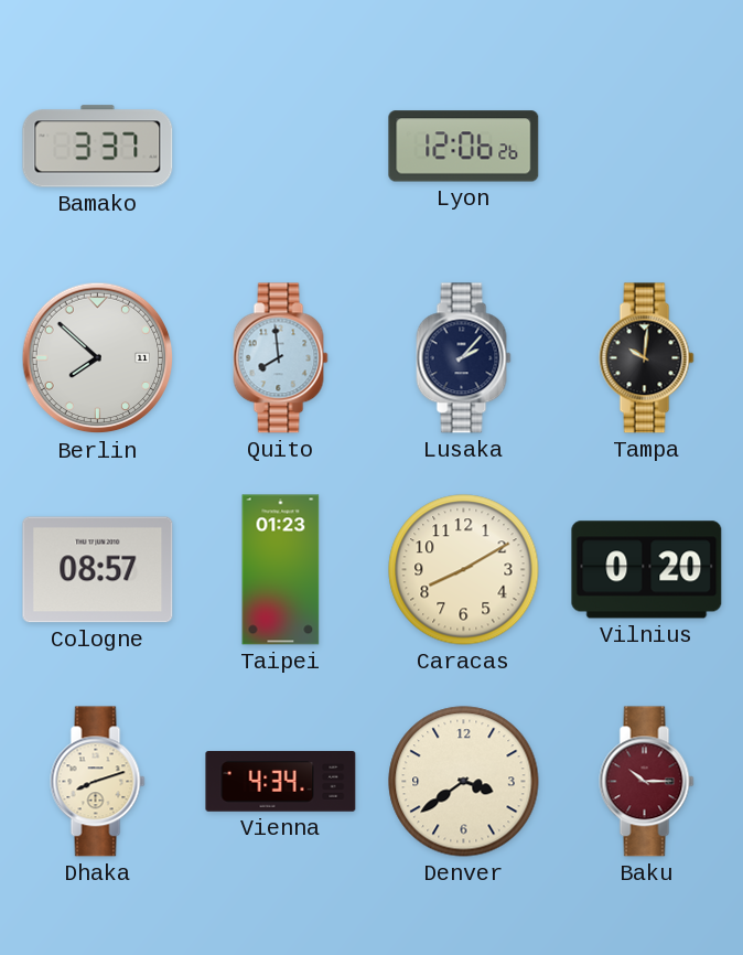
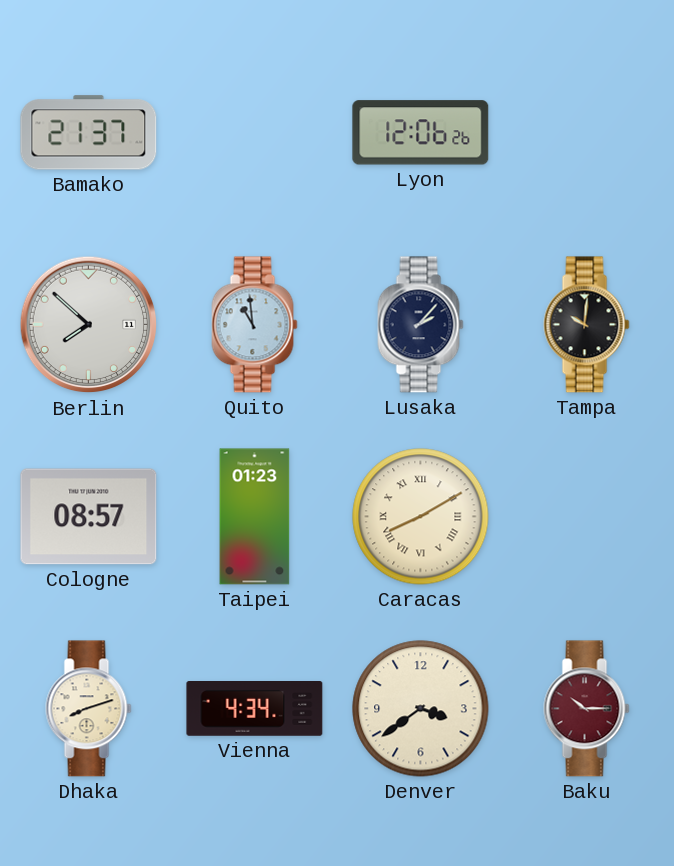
Bamako: 3:37 -> 21:37
Quito: 7:59 -> 10:59
Caracas numerals: Arabic -> Roman
Vilnius: 0:20 -> none
